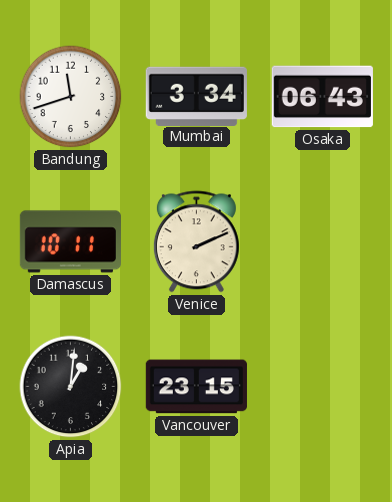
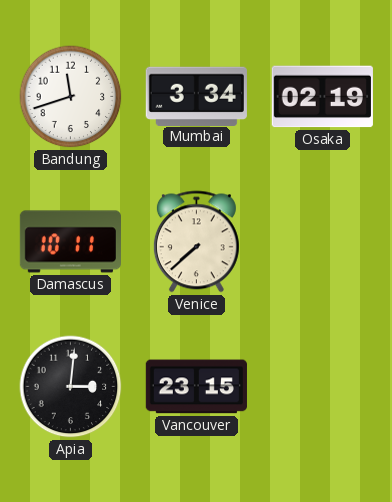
Osaka: 06:43 -> 02:19
Venice: 2:11 -> 7:38
Apia: 1:01 -> 3:01
